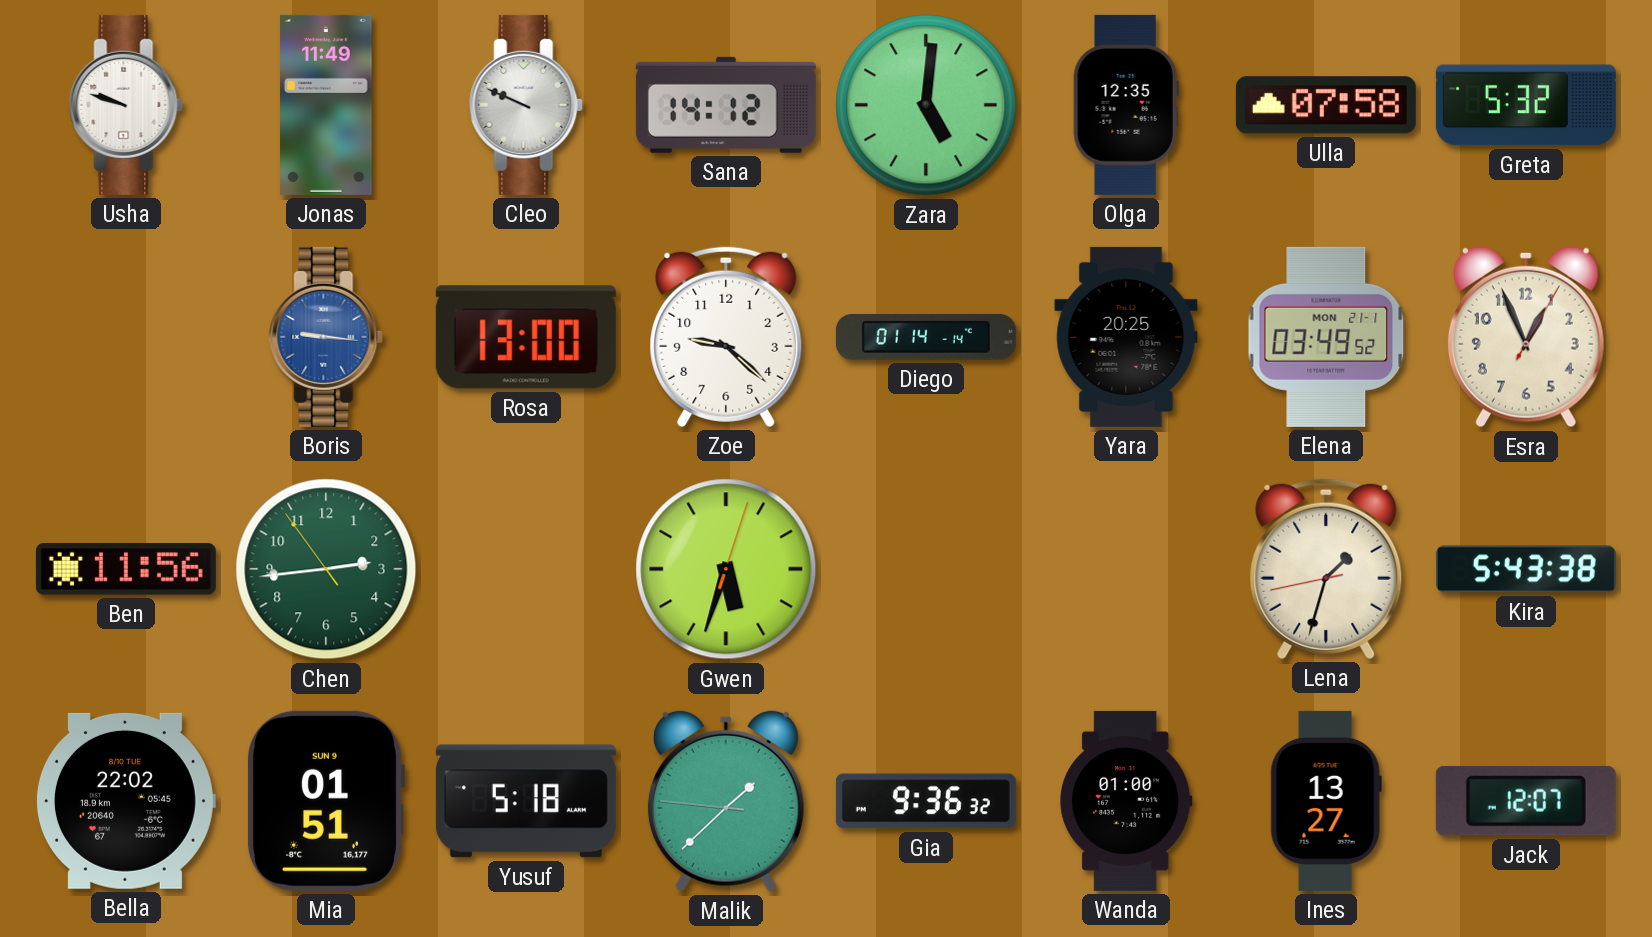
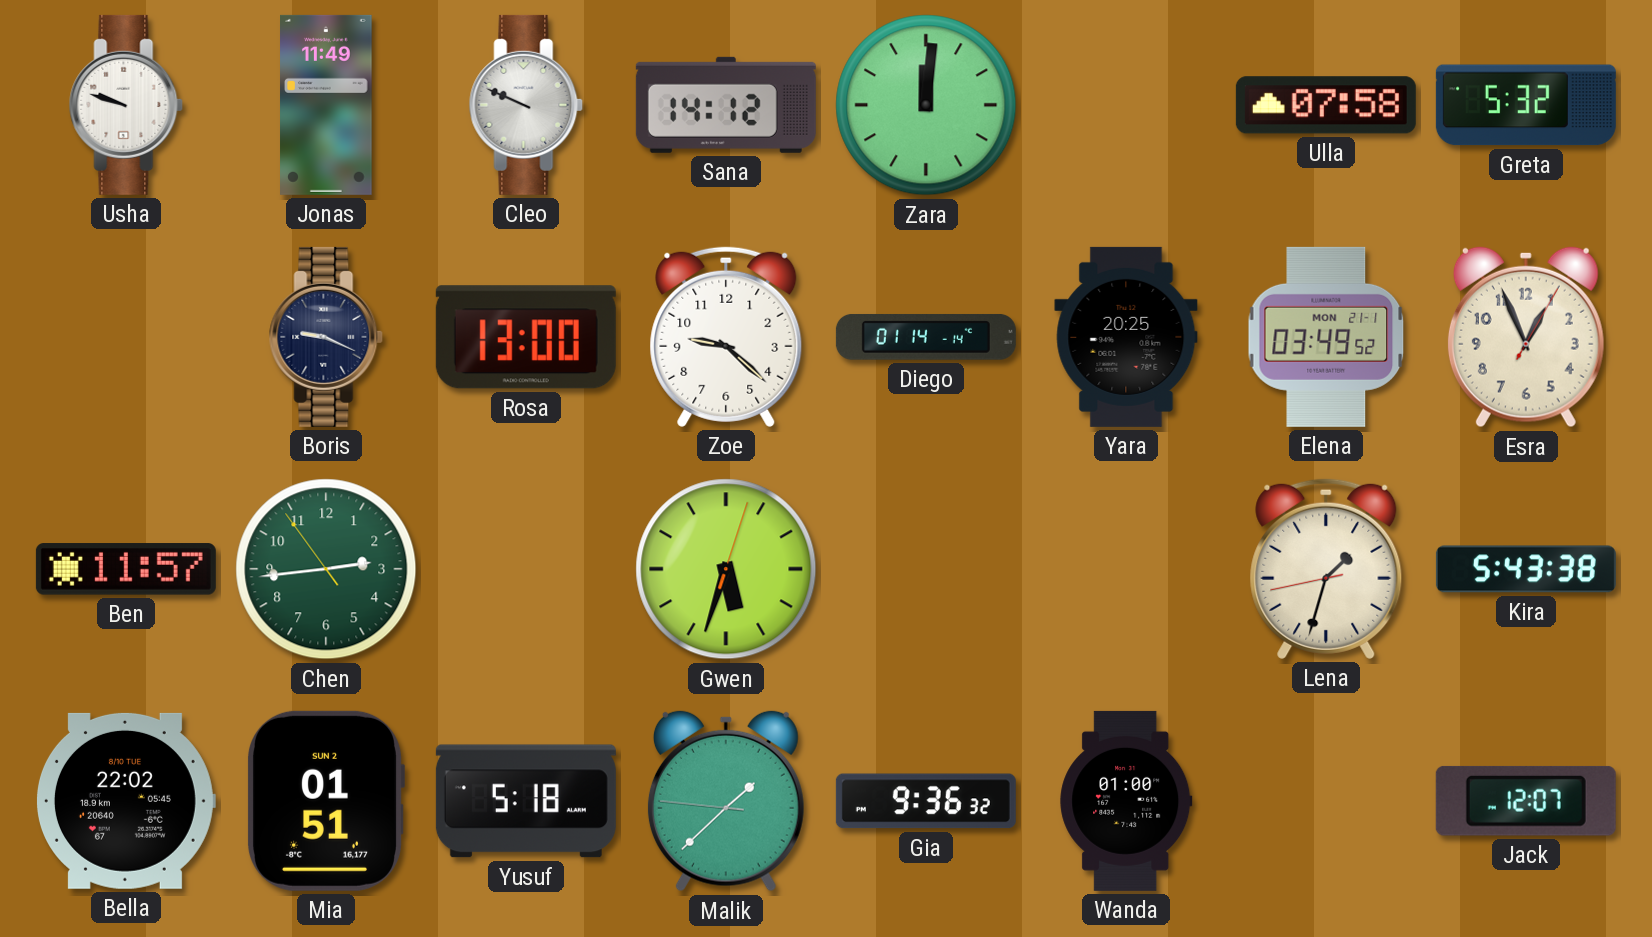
Zara: 5:01 -> 12:01
Olga: 12:35 -> none
Boris: 9:16 -> 9:19
Boris dial: blue -> navy
Ben: 11:56 -> 11:57
Mia date: SUN 9 -> SUN 2
Ines: 13:27 -> none
